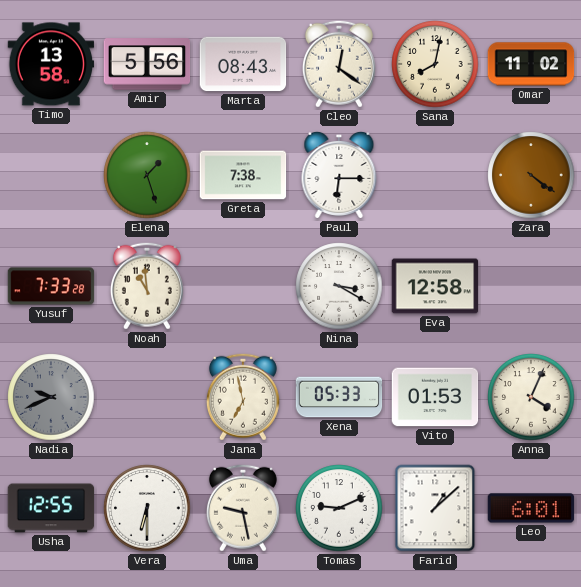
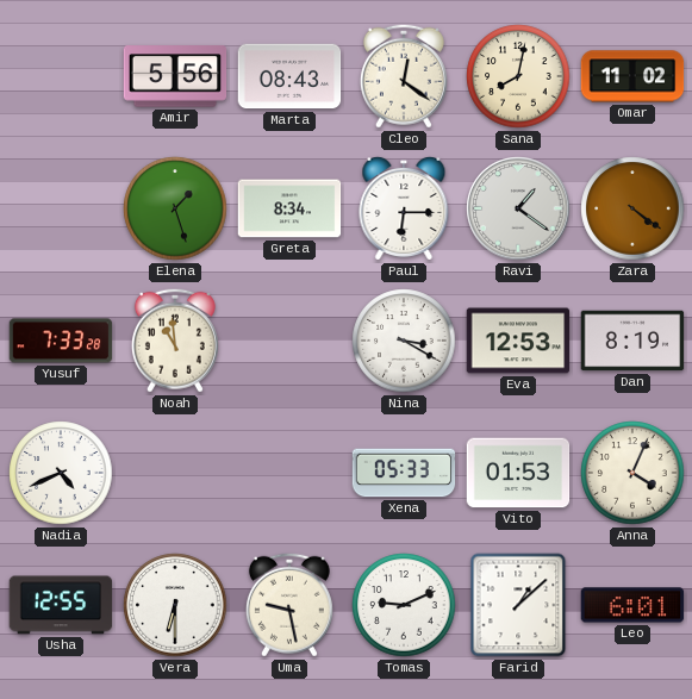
Timo: 13:58 -> none
Greta: 7:38 -> 8:34
Ravi: none -> 1:21
Eva: 12:58 -> 12:53
Dan: none -> 8:19
Nadia: 9:41 -> 4:41
Nadia dial: grey -> white
Jana: 6:58 -> none
